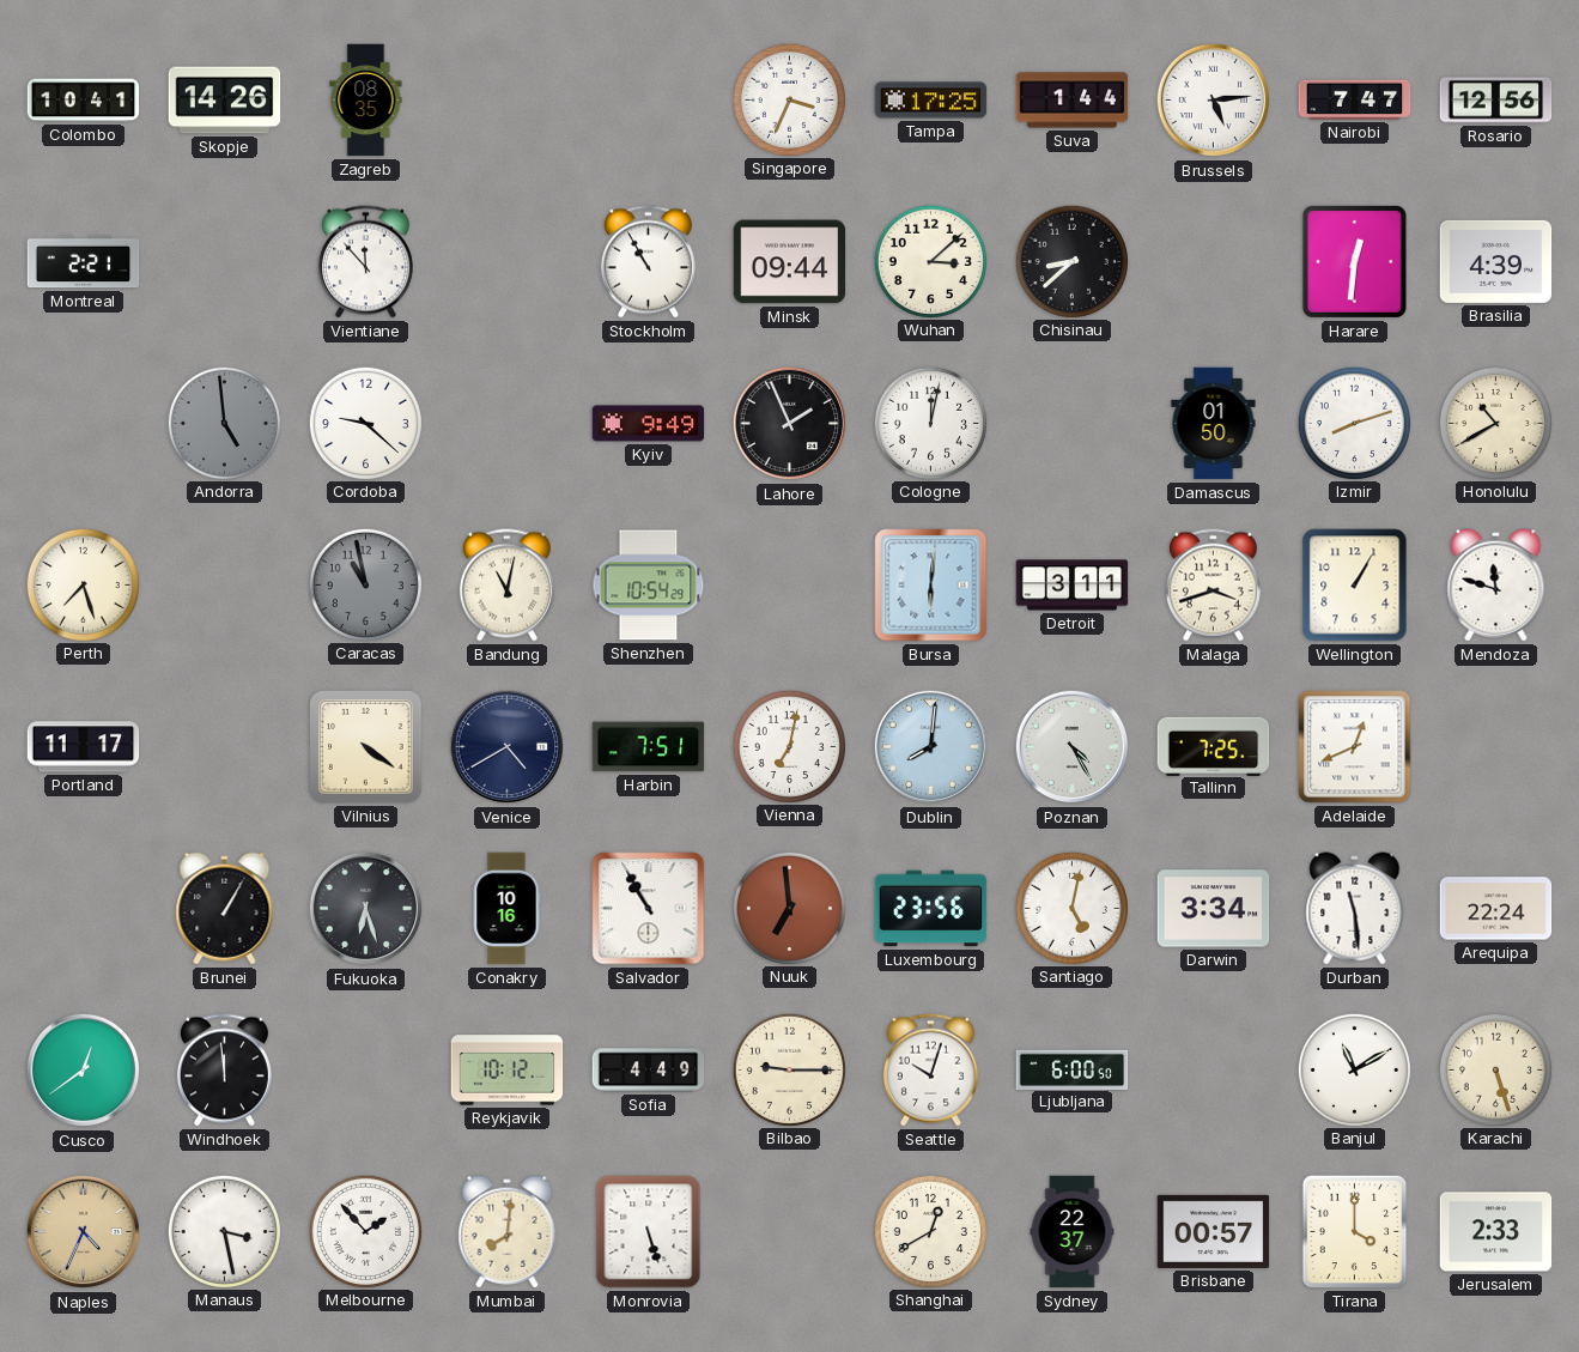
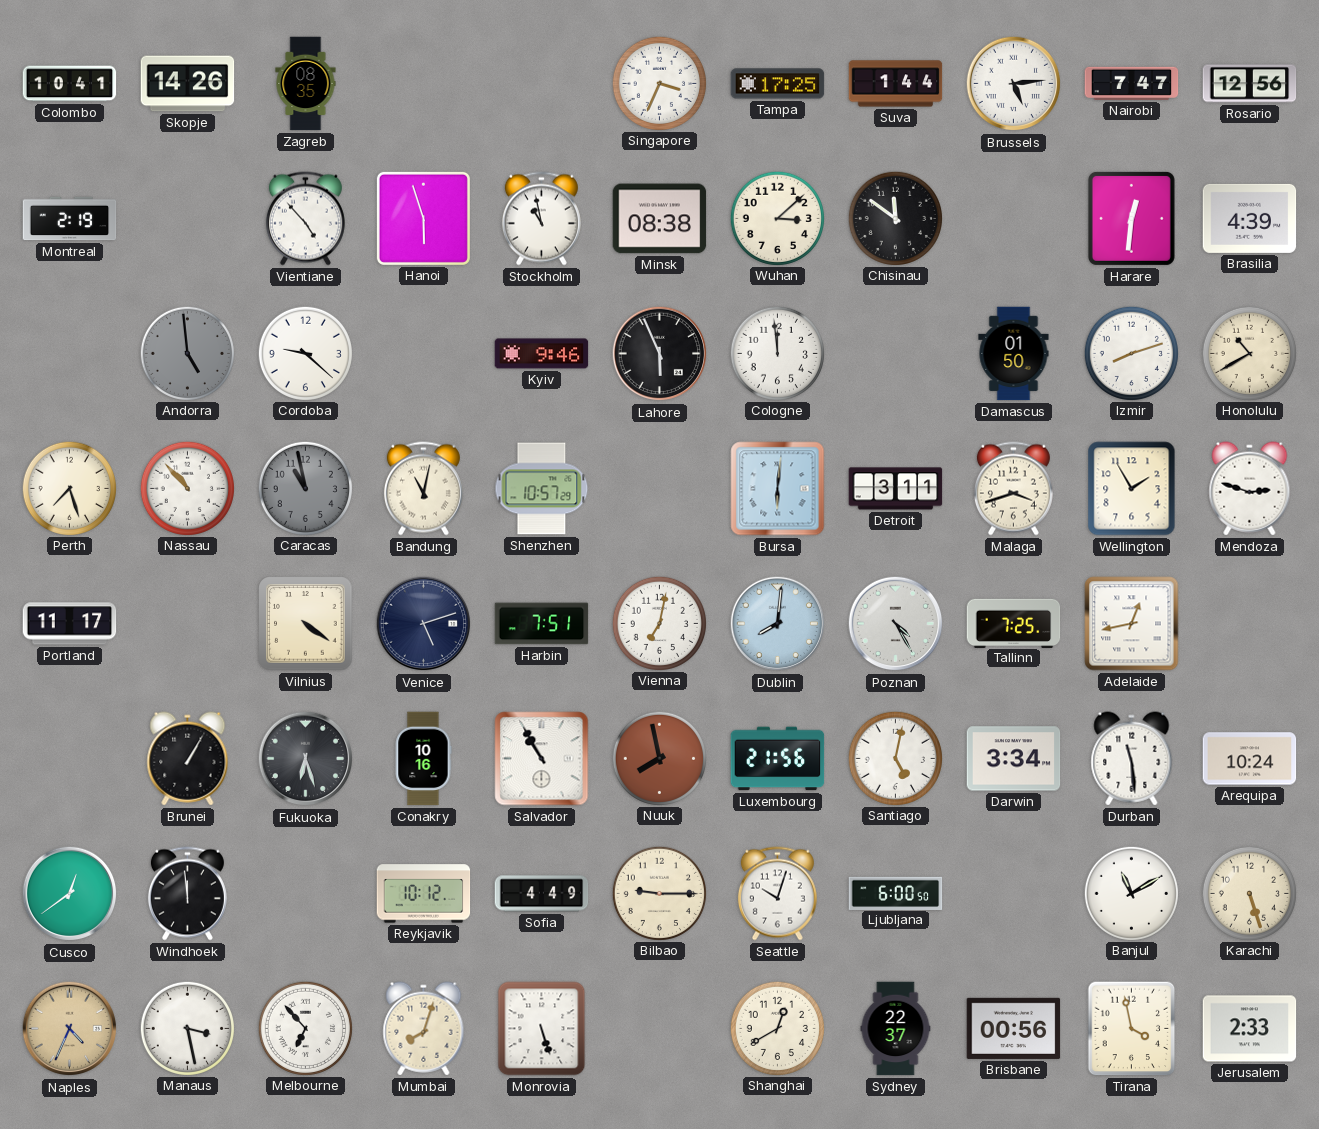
Montreal: 2:21 -> 2:19
Vientiane: 11:53 -> 4:53
Hanoi: none -> 5:57
Stockholm: 10:55 -> 10:58
Minsk: 09:44 -> 08:38
Chisinau: 8:38 -> 11:51
Kyiv: 9:49 -> 9:46
Lahore: 1:56 -> 5:56
Cologne: 12:02 -> 11:59
Nassau: none -> 10:53
Shenzhen: 10:54 -> 10:57
Wellington: 1:05 -> 1:55
Mendoza: 11:48 -> 2:48
Venice: 4:40 -> 5:12
Adelaide: 12:41 -> 12:43
Nuuk: 6:59 -> 7:58
Luxembourg: 23:56 -> 21:56
Arequipa: 22:24 -> 10:24
Melbourne: 1:53 -> 6:53
Mumbai: 8:01 -> 8:03
Brisbane: 00:57 -> 00:56
Tirana: 4:00 -> 3:58
